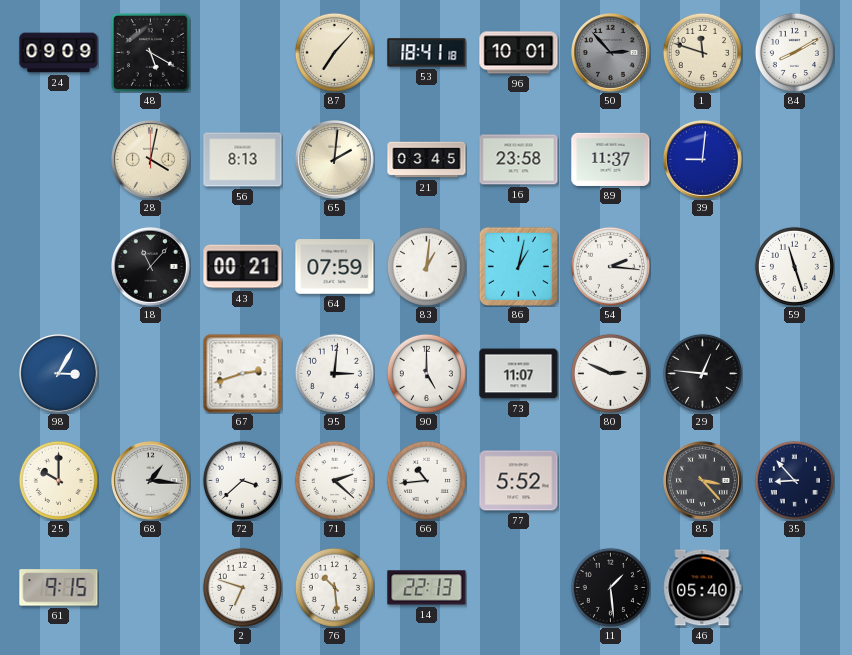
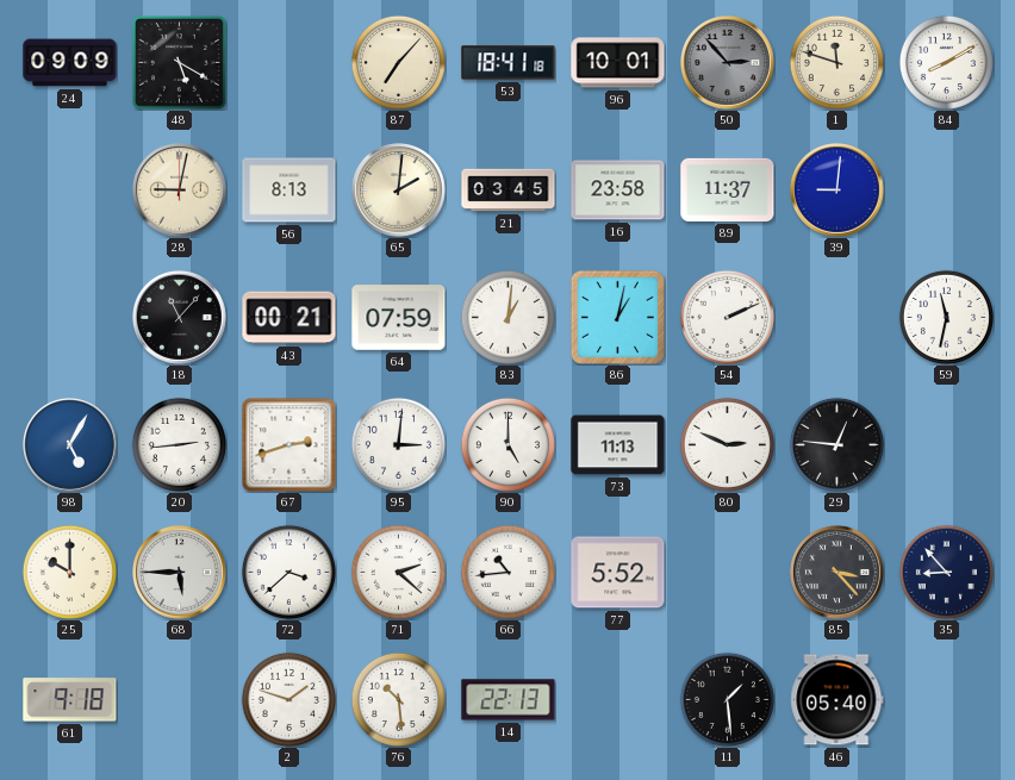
28: 4:02 -> 9:02
54: 2:16 -> 2:11
59: 11:27 -> 11:32
98: 3:05 -> 5:05
20: none -> 2:44
73: 11:07 -> 11:13
68: 1:16 -> 5:45
61: 9:15 -> 9:18
2: 6:48 -> 1:48
